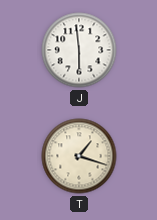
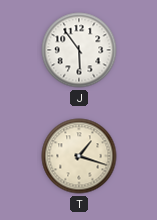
J: 5:59 -> 5:54
